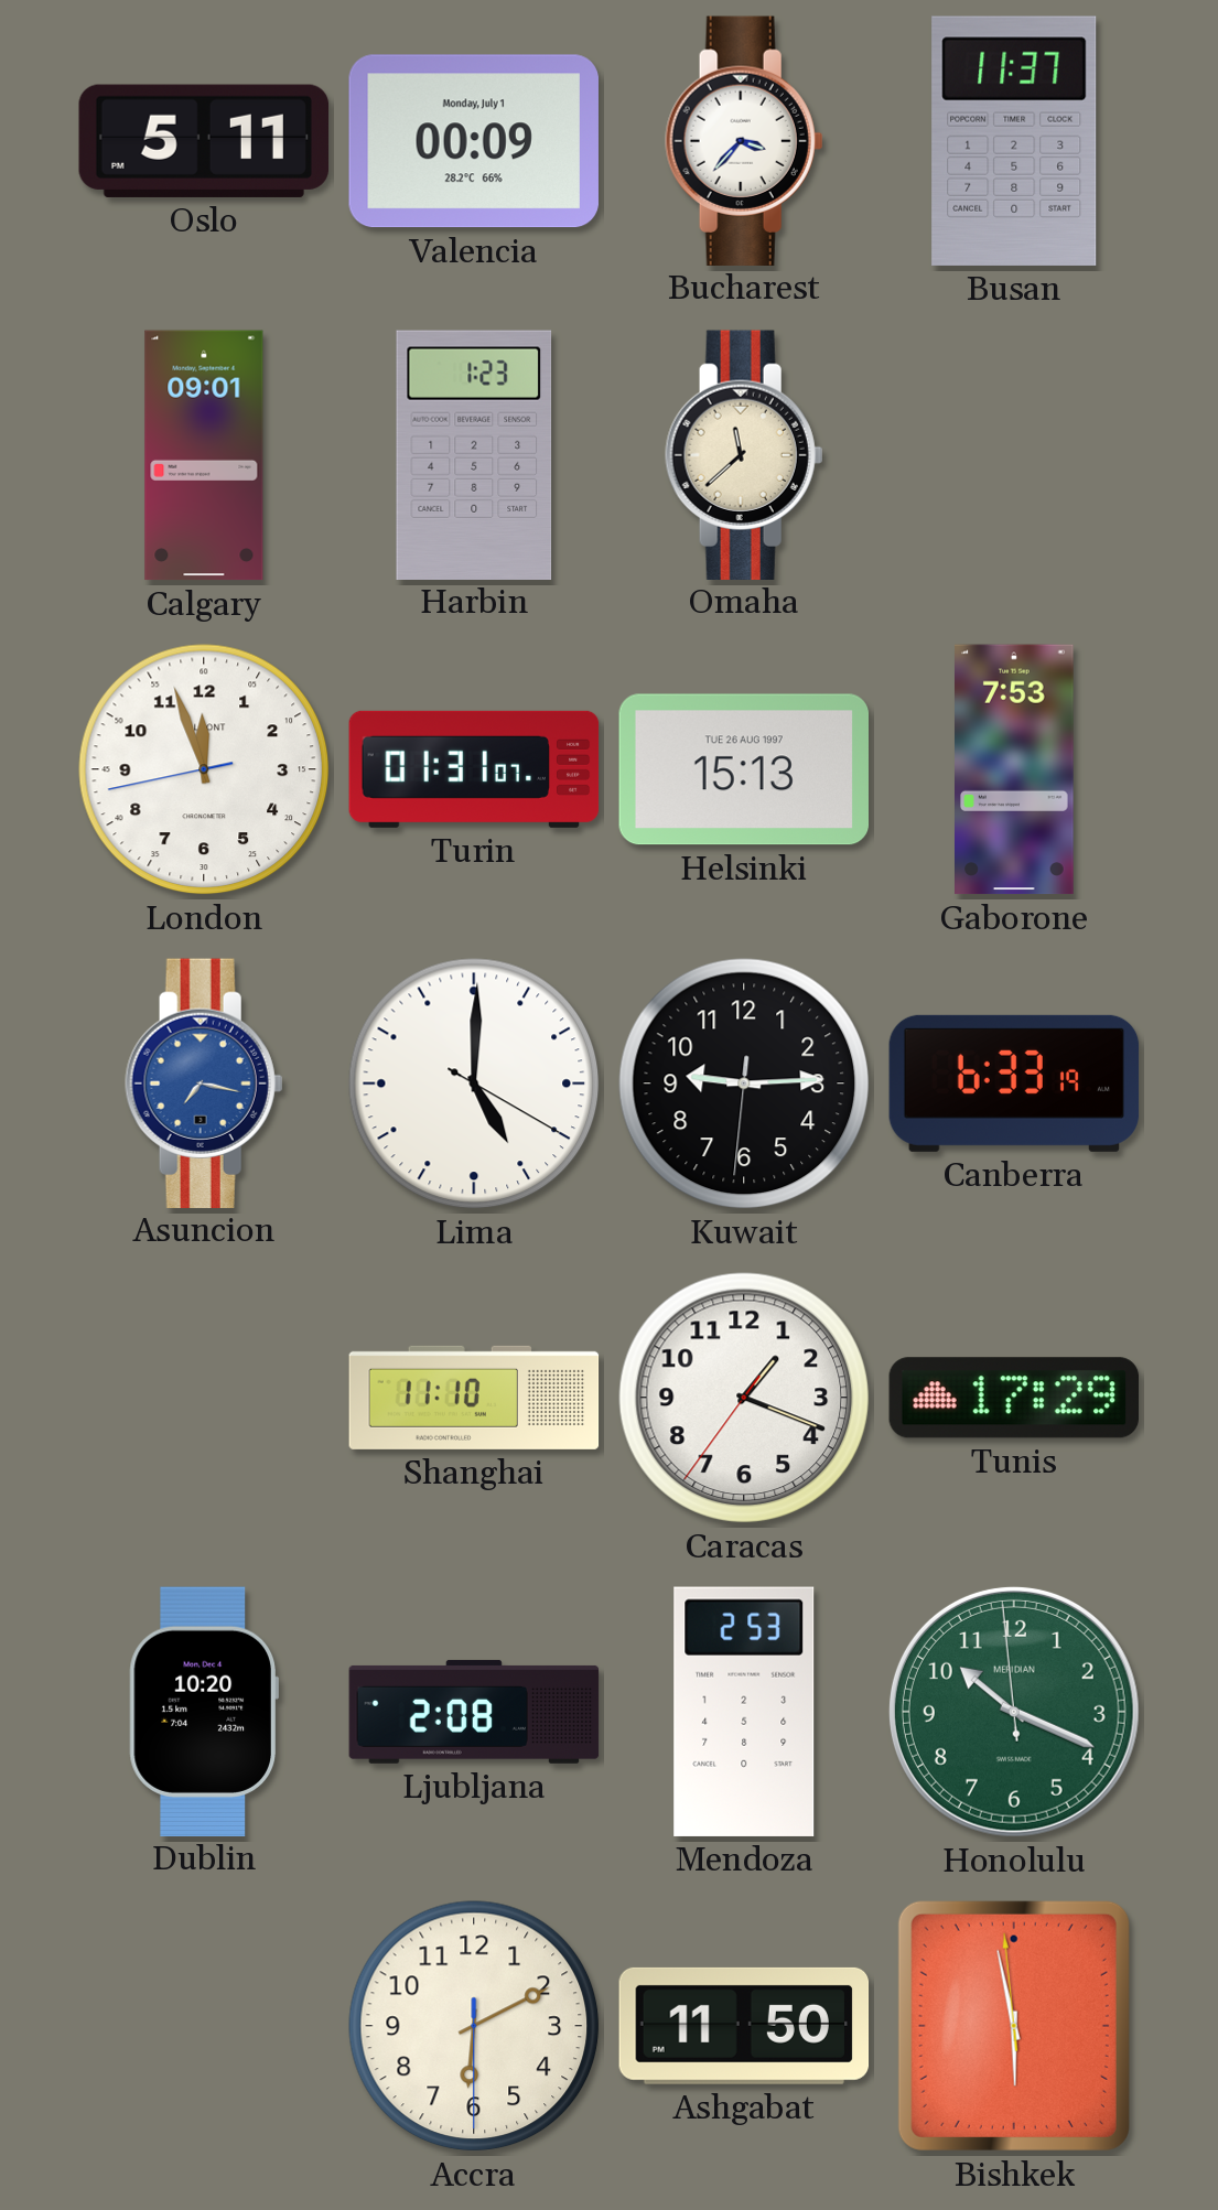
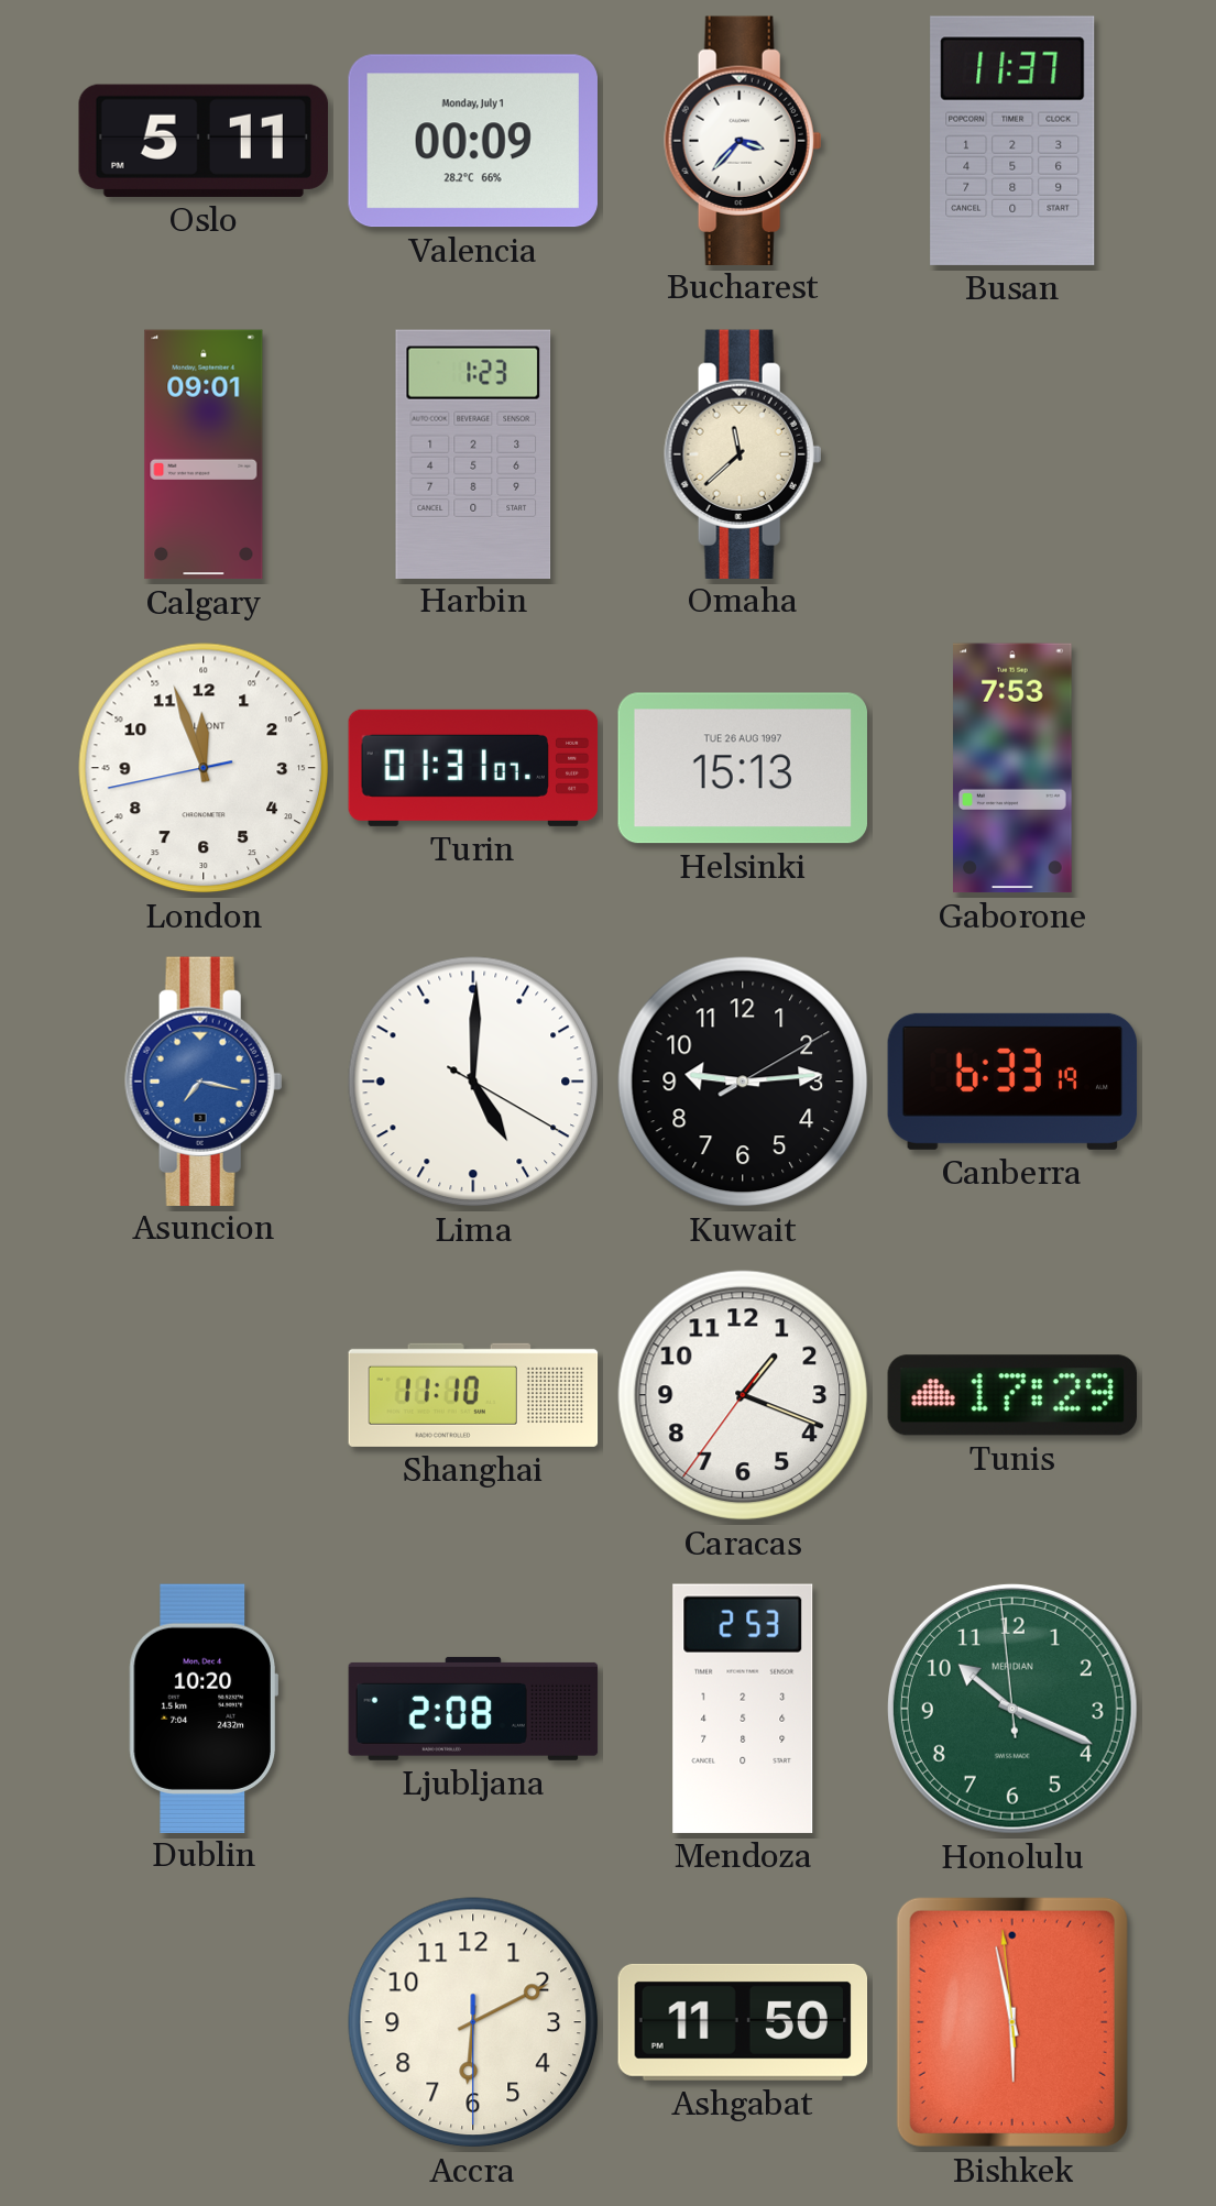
Kuwait: 9:14:31 -> 9:14:10
